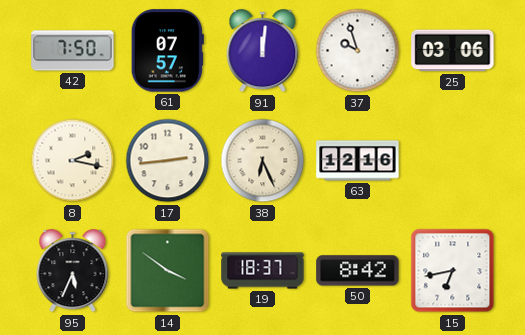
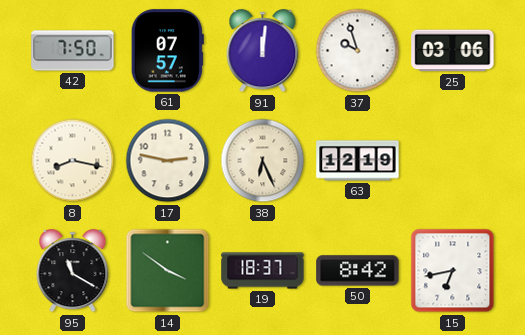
8: 2:17 -> 8:17
17: 2:44 -> 2:47
63: 12:16 -> 12:19
95: 5:34 -> 11:20
